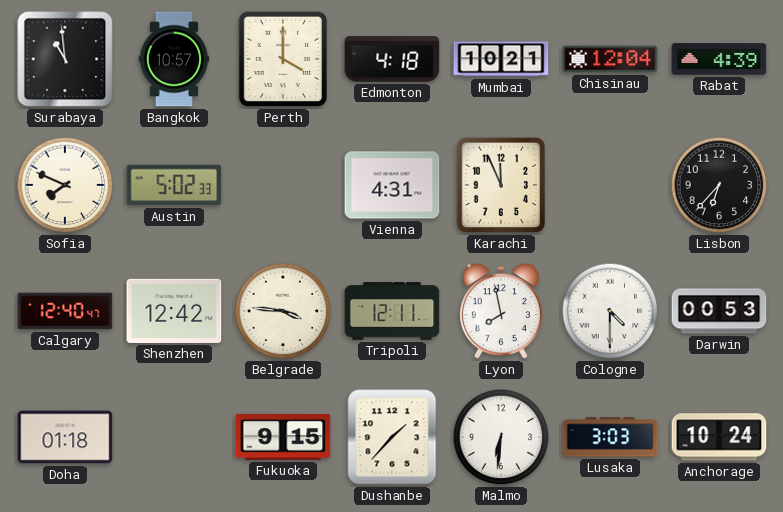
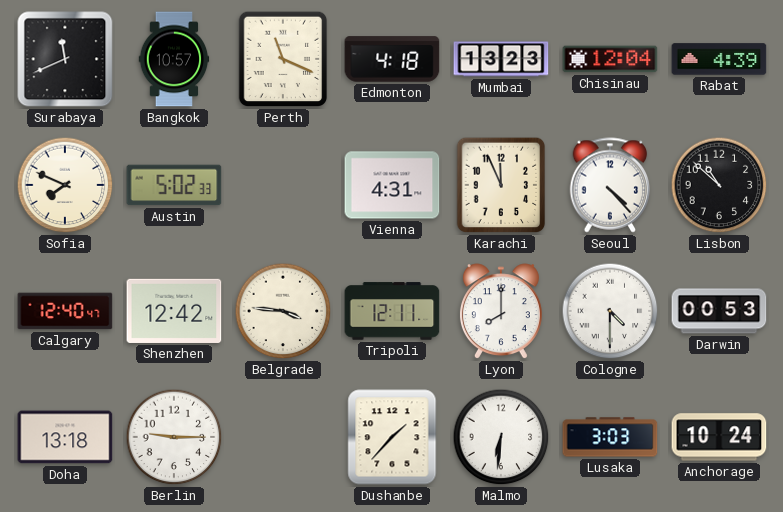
Surabaya: 10:59 -> 11:41
Perth: 4:00 -> 11:19
Mumbai: 10:21 -> 13:23
Seoul: none -> 4:23
Lisbon: 6:37 -> 10:52
Lyon: 7:58 -> 8:00
Doha: 01:18 -> 13:18
Berlin: none -> 9:15
Fukuoka: 9:15 -> none
